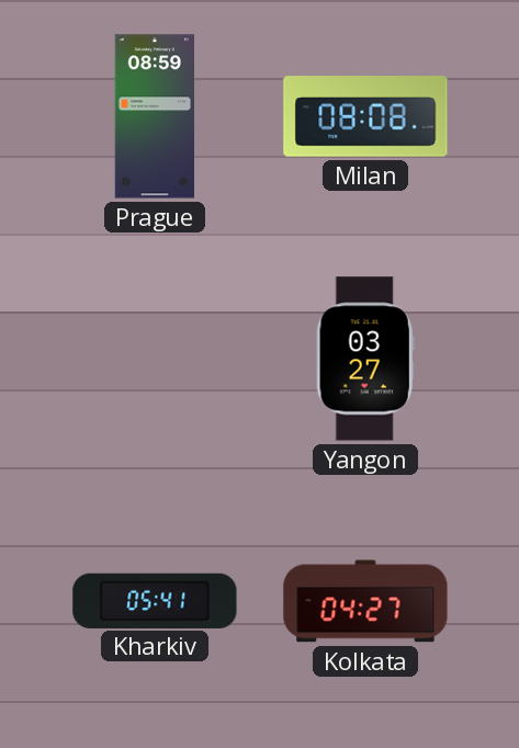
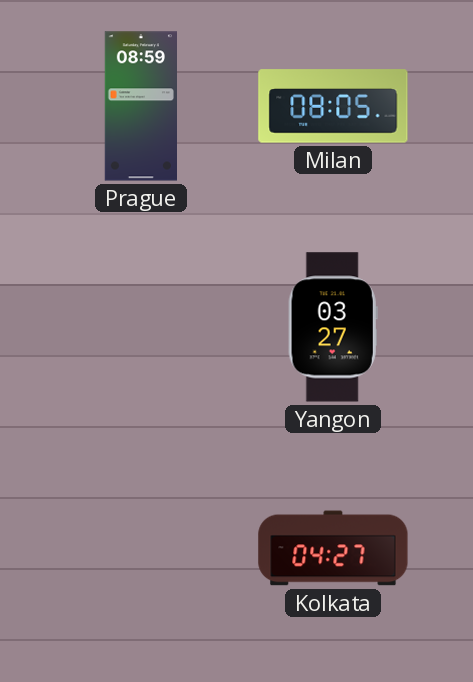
Milan: 08:08 -> 08:05
Kharkiv: 05:41 -> none
